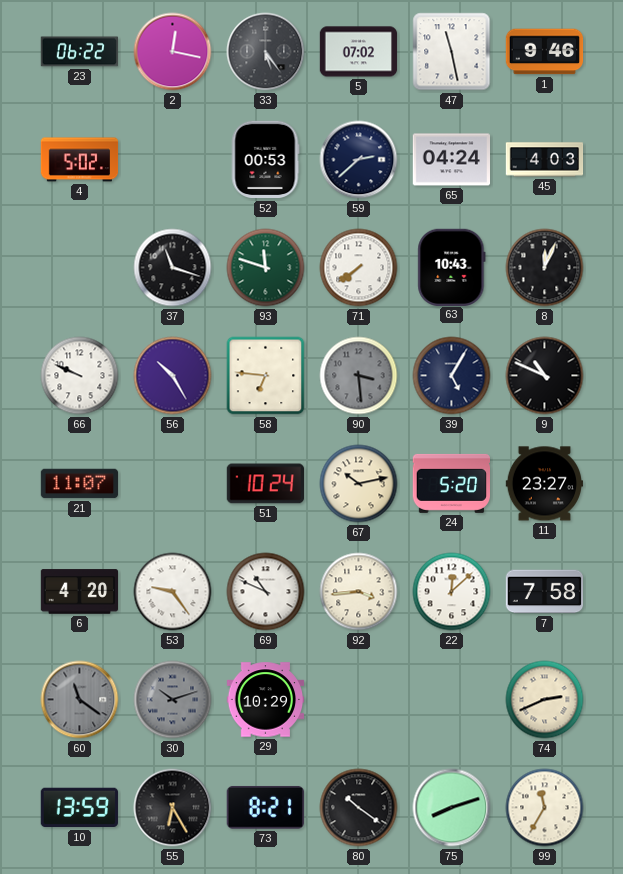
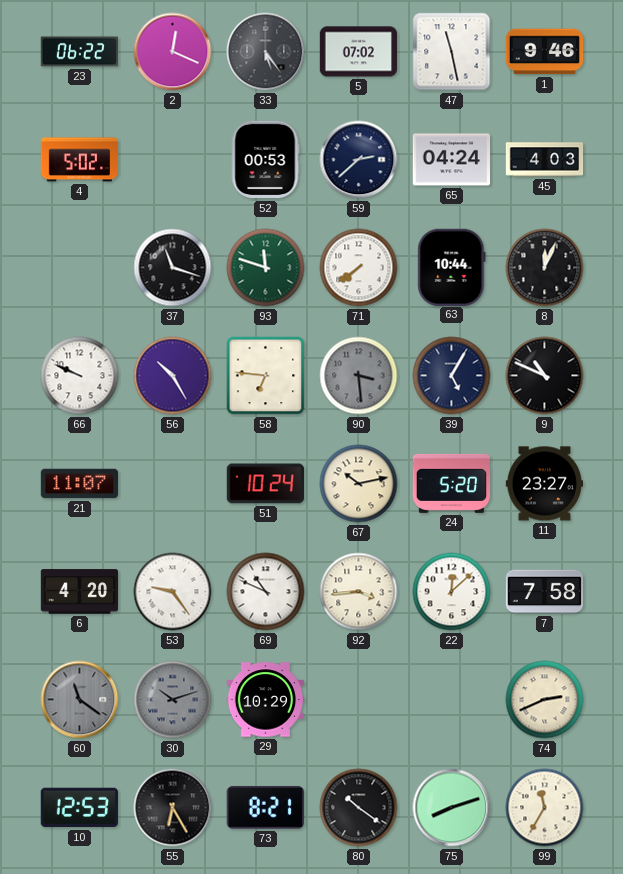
2: 12:17 -> 12:19
63: 10:43 -> 10:44
10: 13:59 -> 12:53
